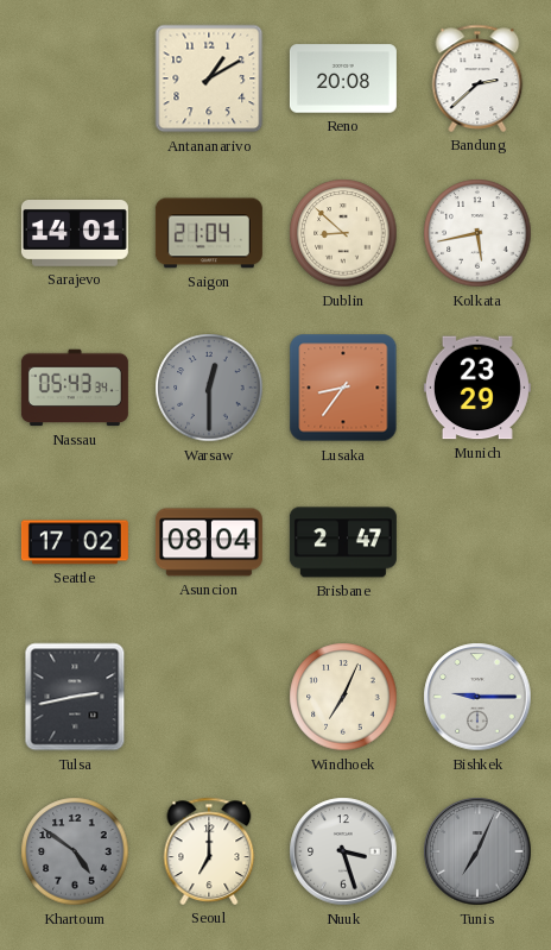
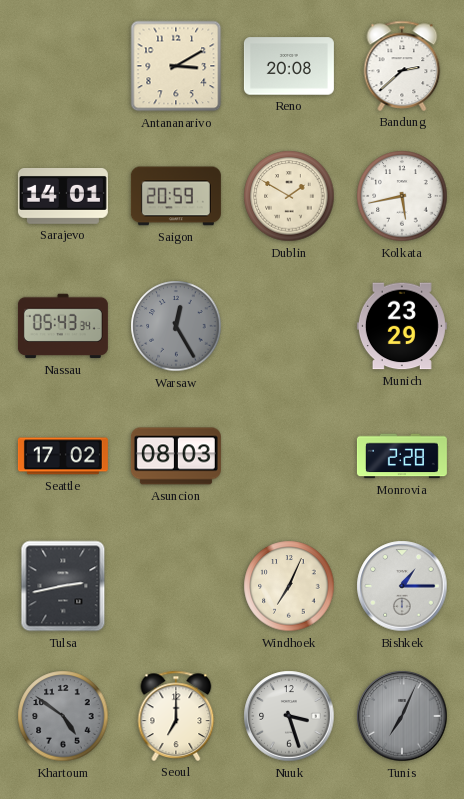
Antananarivo: 1:10 -> 3:10
Saigon: 21:04 -> 20:59
Dublin: 8:52 -> 1:50
Warsaw: 12:30 -> 12:25
Lusaka: 8:36 -> none
Asuncion: 08:04 -> 08:03
Brisbane: 2:47 -> none
Monrovia: none -> 2:28
Bishkek: 9:15 -> 1:15
